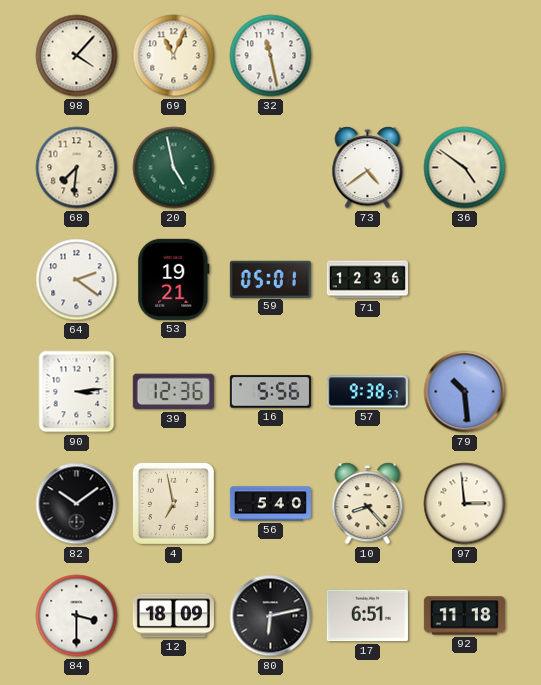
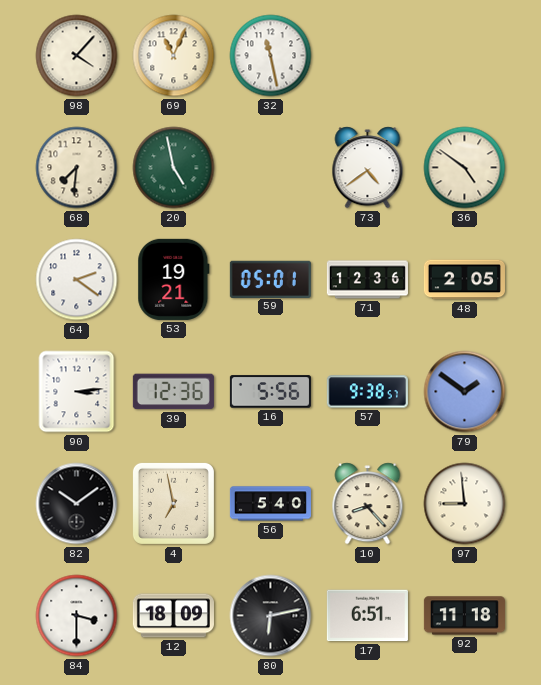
48: none -> 2:05
79: 10:29 -> 1:51
97: 2:59 -> 8:59
